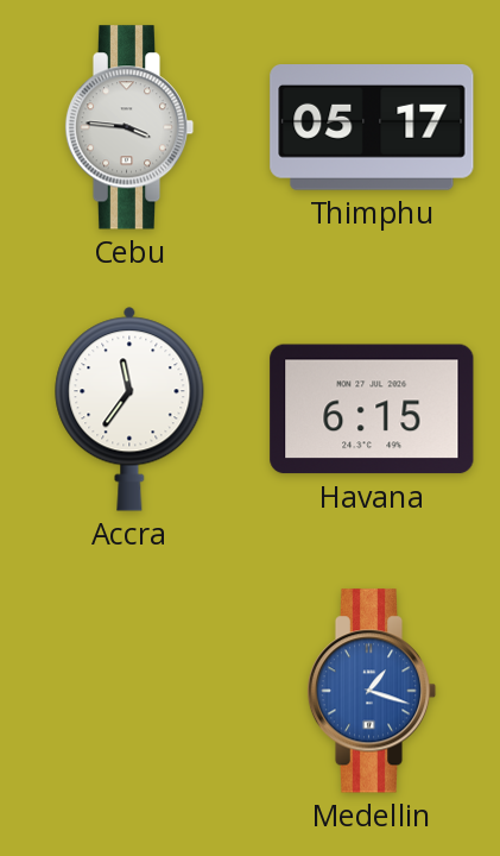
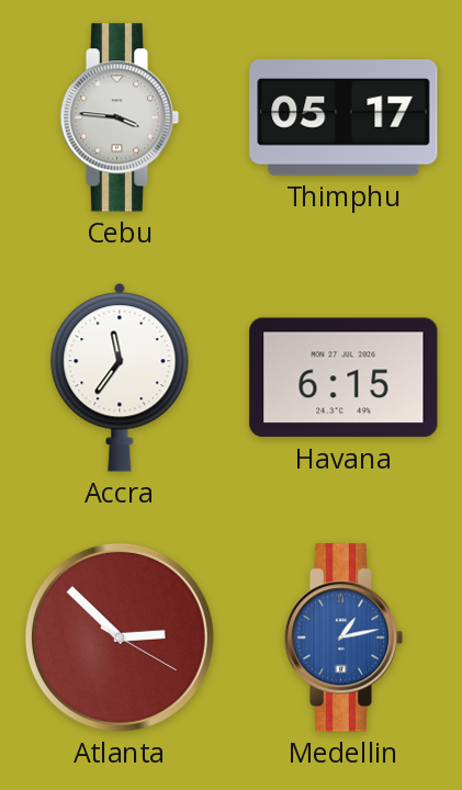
Atlanta: none -> 2:52
Medellin: 1:18 -> 1:13
